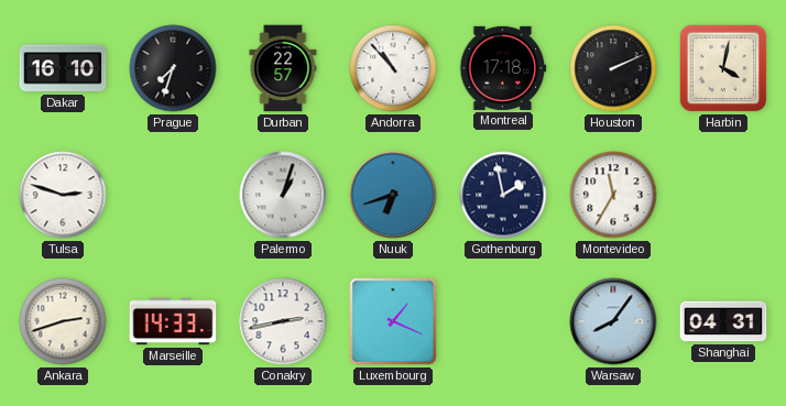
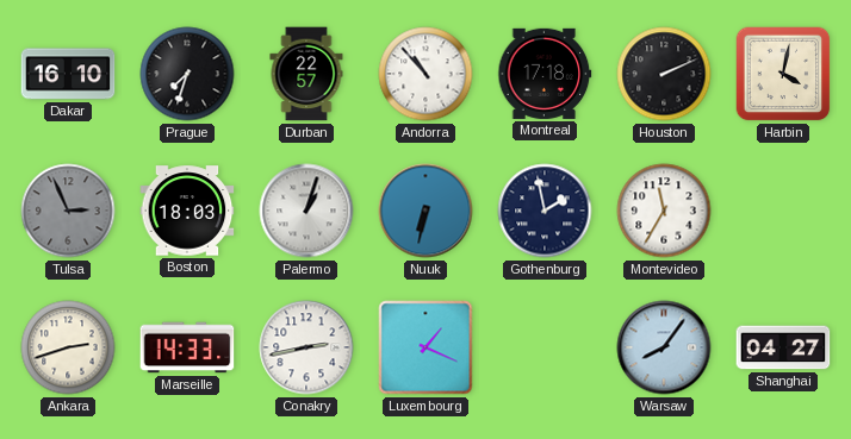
Tulsa: 2:48 -> 2:56
Tulsa dial: white -> grey
Boston: none -> 18:03
Nuuk: 6:42 -> 6:32
Shanghai: 04:31 -> 04:27
